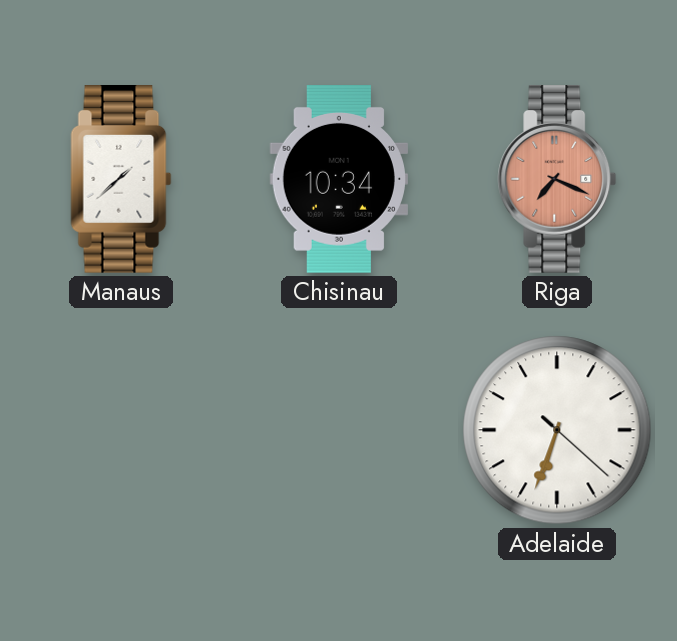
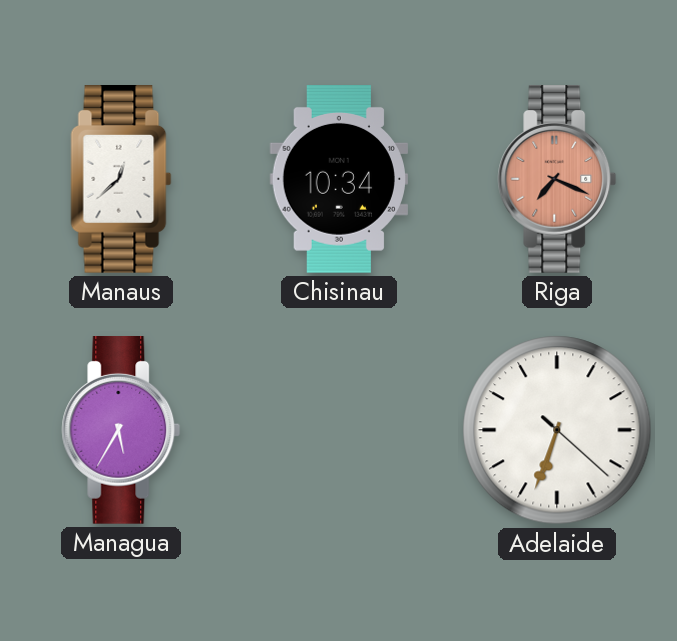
Manaus: 1:38 -> 12:38
Managua: none -> 5:35
